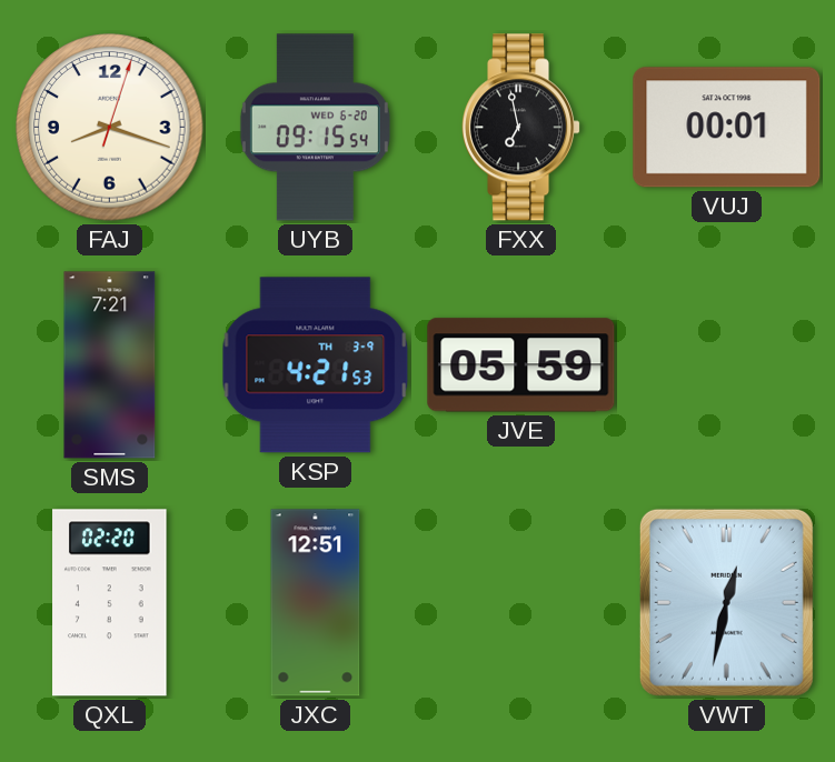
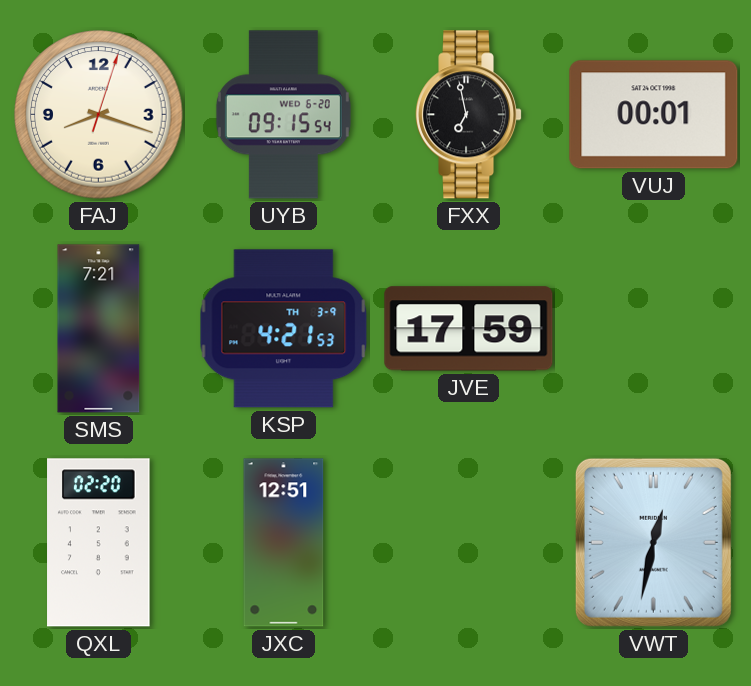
JVE: 05:59 -> 17:59
